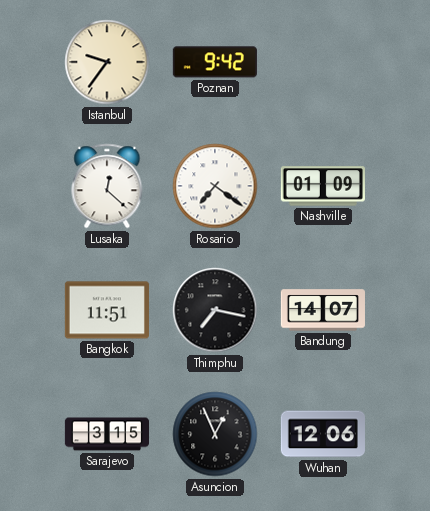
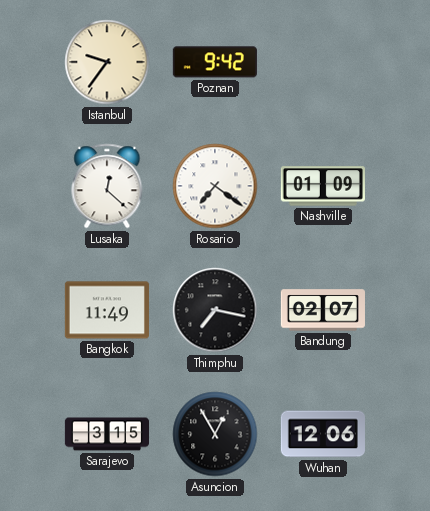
Bangkok: 11:51 -> 11:49
Bandung: 14:07 -> 02:07
Asuncion: 12:56 -> 12:55
